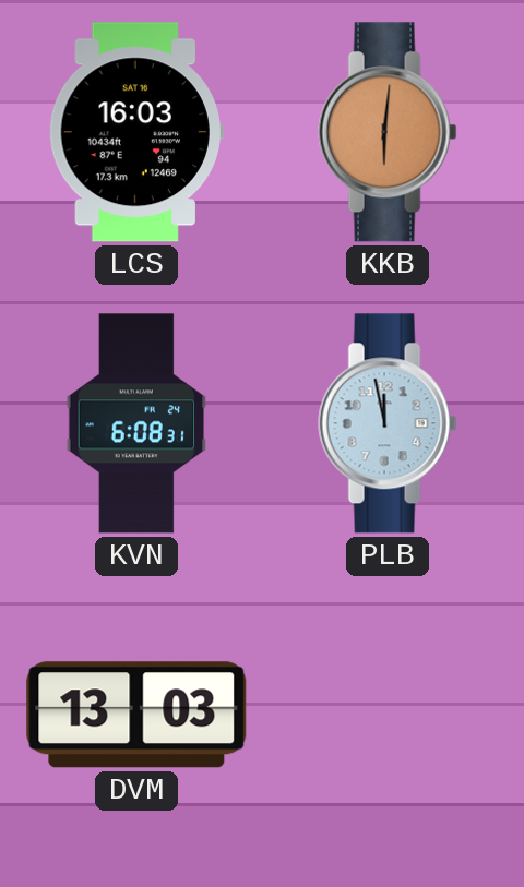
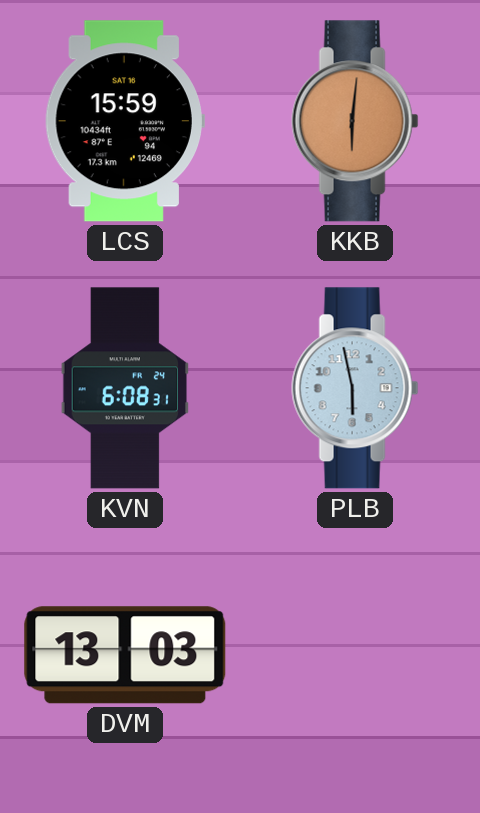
LCS: 16:03 -> 15:59
PLB: 11:58 -> 5:58
